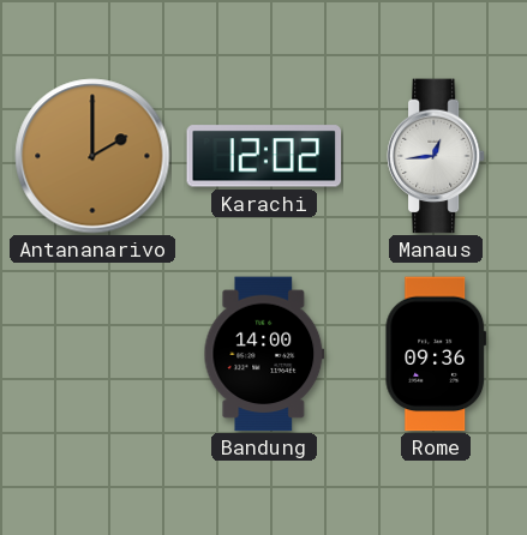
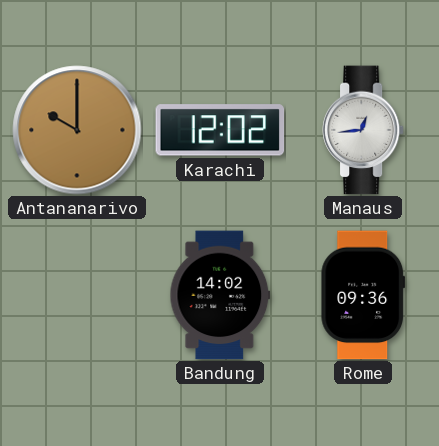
Antananarivo: 2:00 -> 10:00
Bandung: 14:00 -> 14:02
